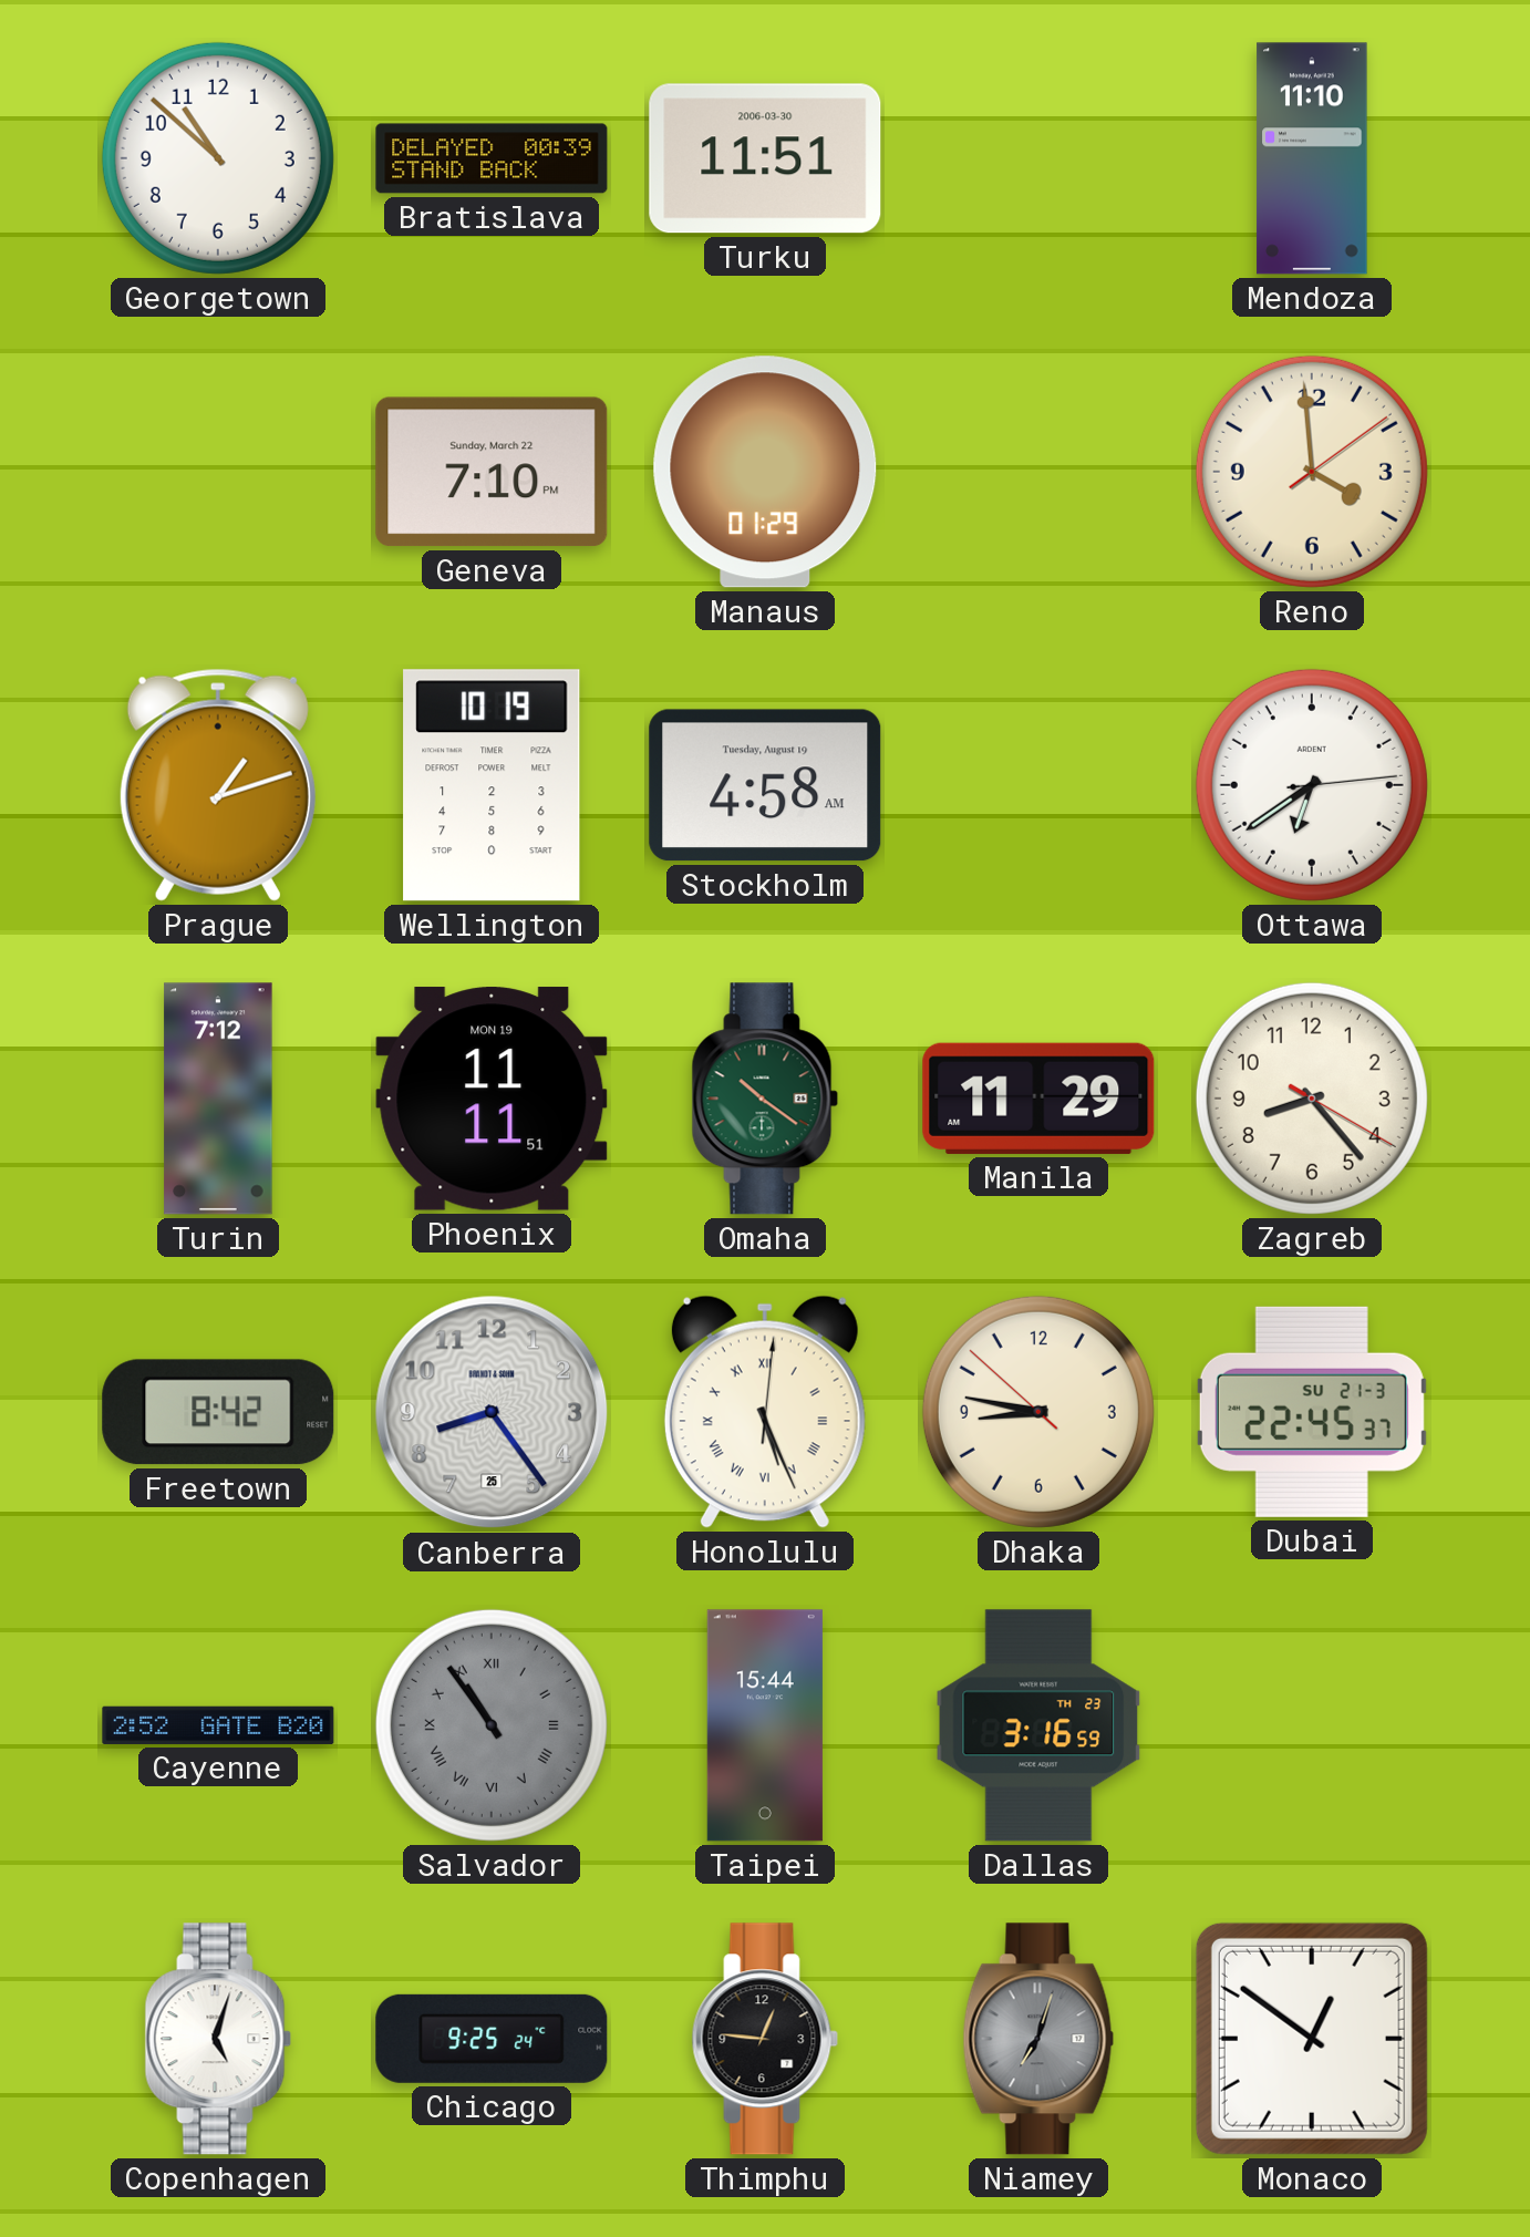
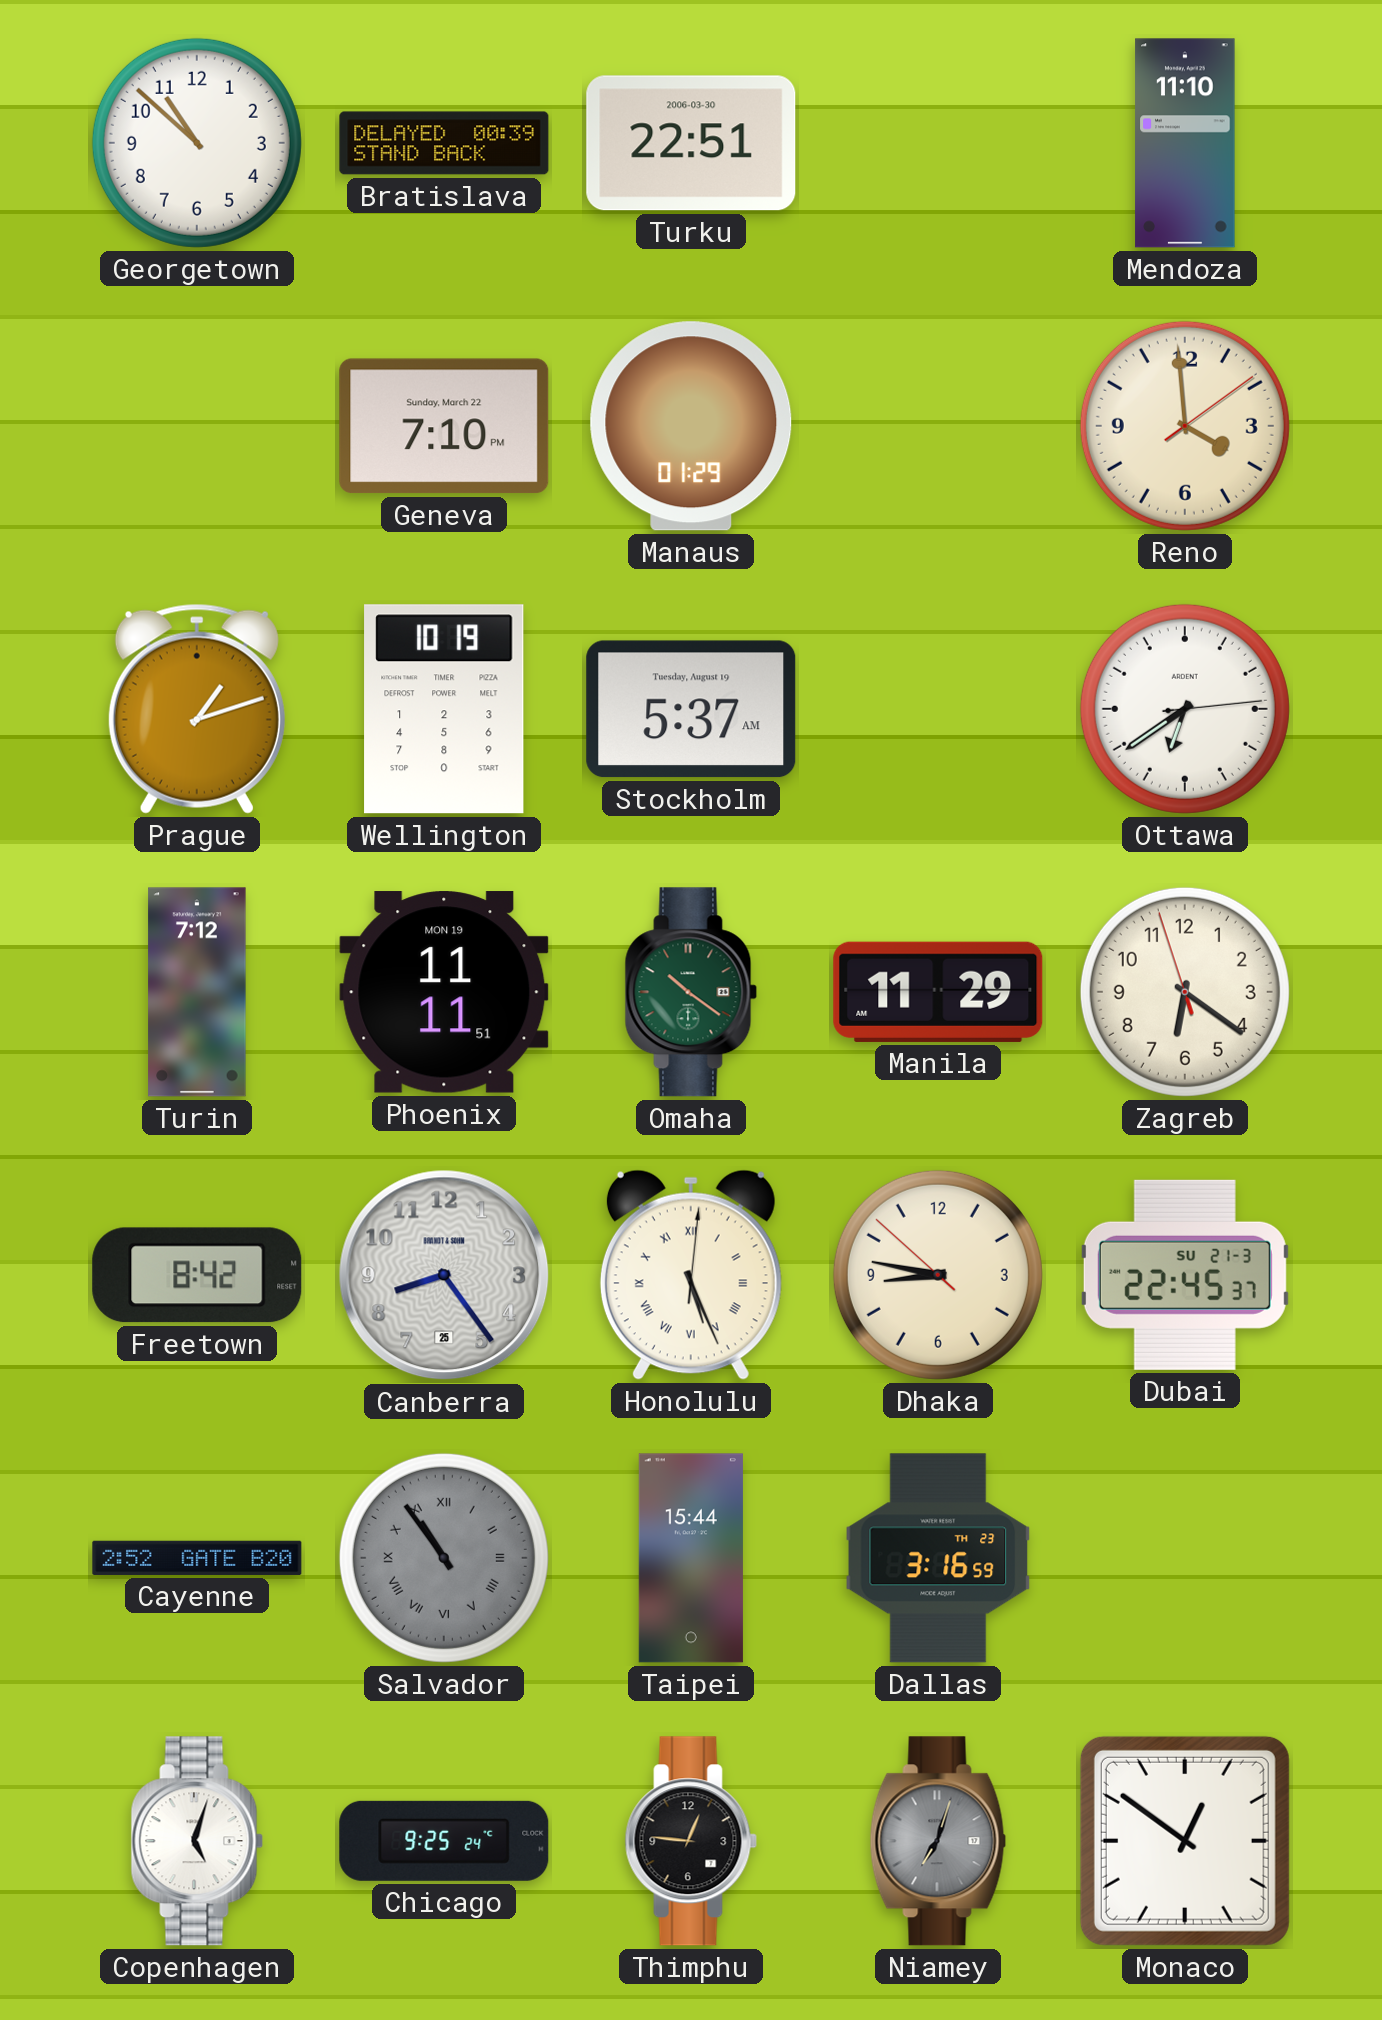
Turku: 11:51 -> 22:51
Stockholm: 4:58 -> 5:37
Zagreb: 8:23 -> 6:20
